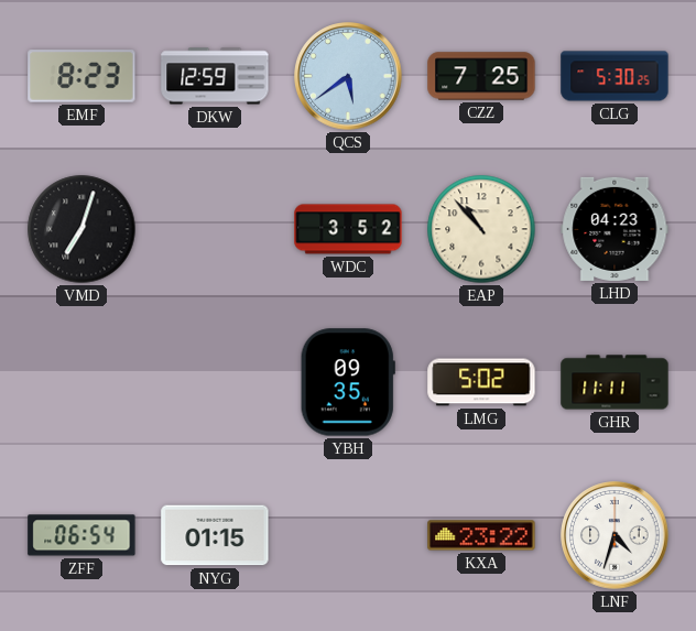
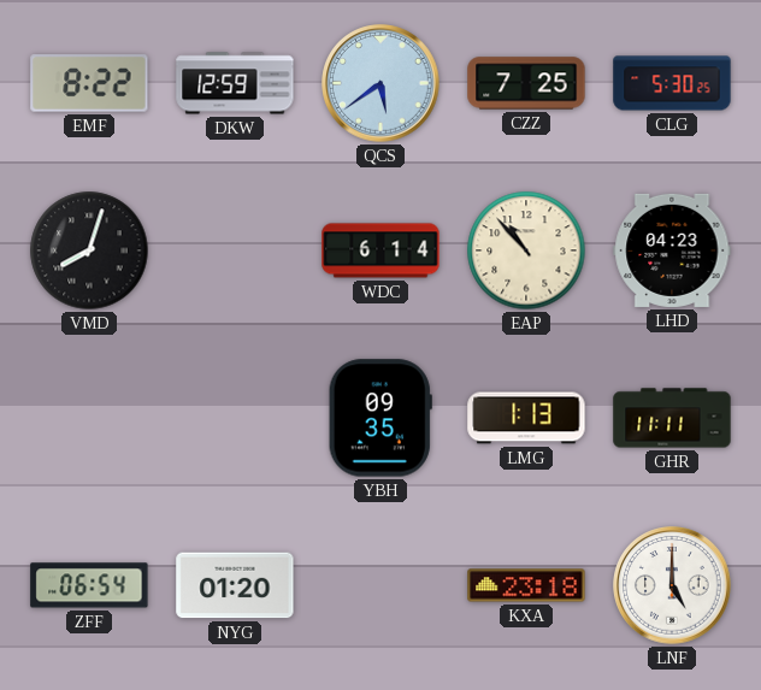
EMF: 8:23 -> 8:22
VMD: 7:03 -> 8:03
WDC: 3:52 -> 6:14
LMG: 5:02 -> 1:13
NYG: 01:15 -> 01:20
KXA: 23:22 -> 23:18
LNF: 4:33 -> 5:00
